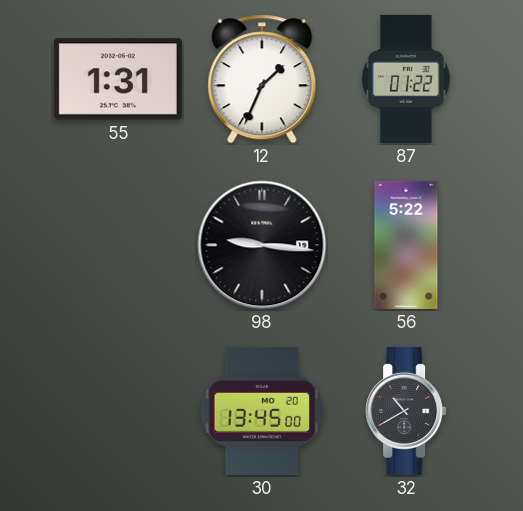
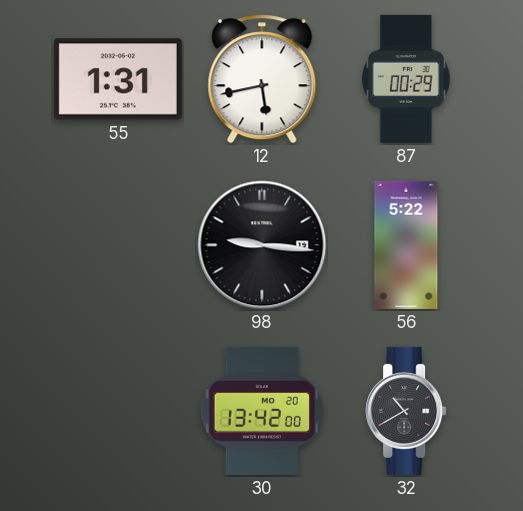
12: 1:34 -> 5:43
87: 01:22 -> 00:29
30: 13:45 -> 13:42
